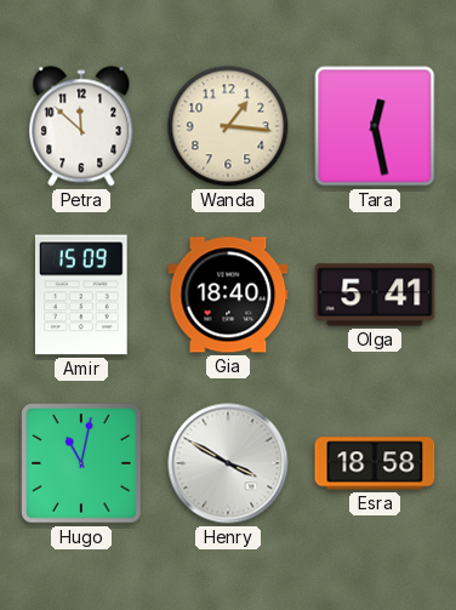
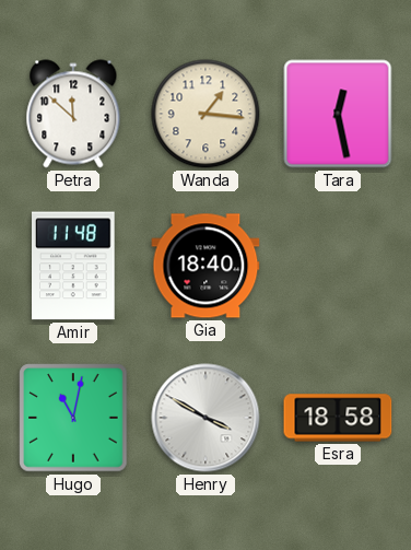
Amir: 15:09 -> 11:48
Olga: 5:41 -> none
